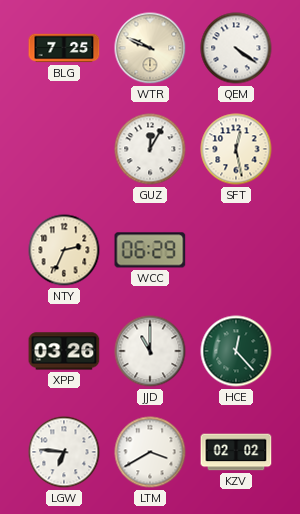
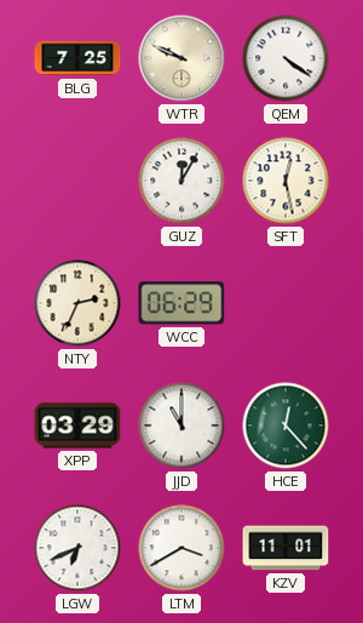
XPP: 03:26 -> 03:29
LGW: 6:46 -> 6:41
KZV: 02:02 -> 11:01
